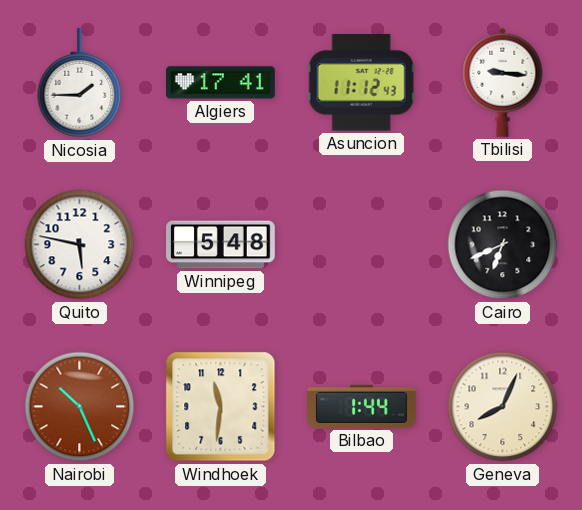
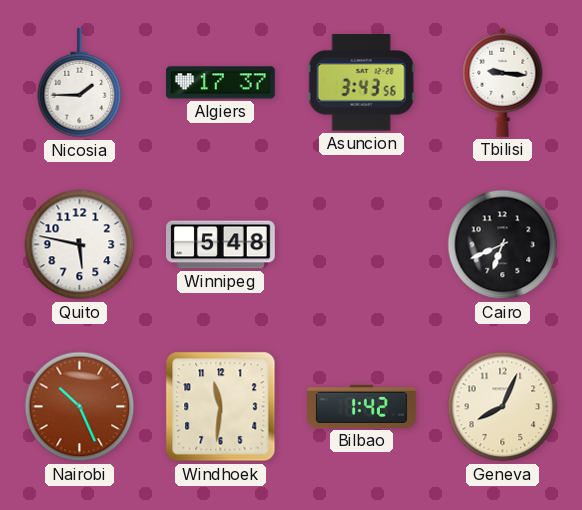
Algiers: 17:41 -> 17:37
Asuncion: 11:12 -> 3:43
Bilbao: 1:44 -> 1:42
